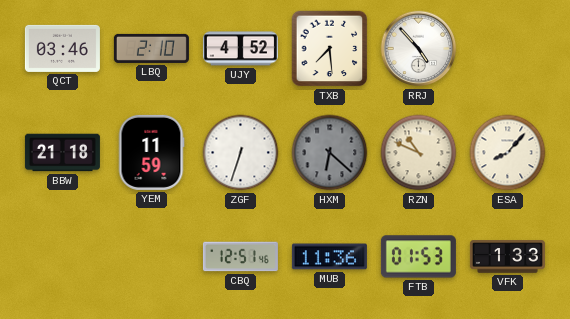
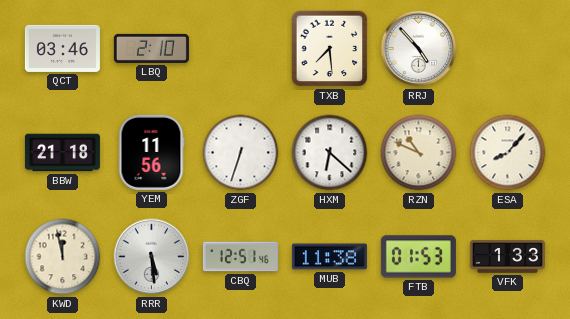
UJY: 4:52 -> none
YEM: 11:59 -> 11:56
HXM dial: grey -> white
KWD: none -> 11:58
RRR: none -> 5:29
MUB: 11:36 -> 11:38
